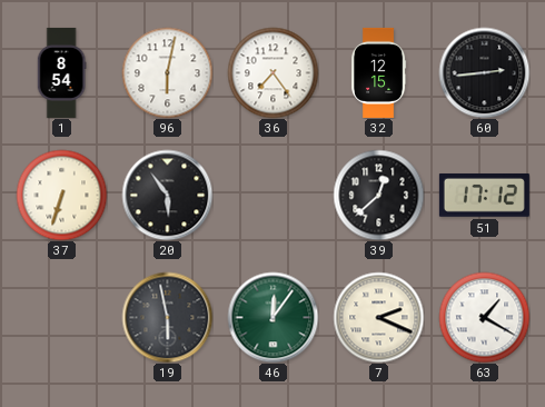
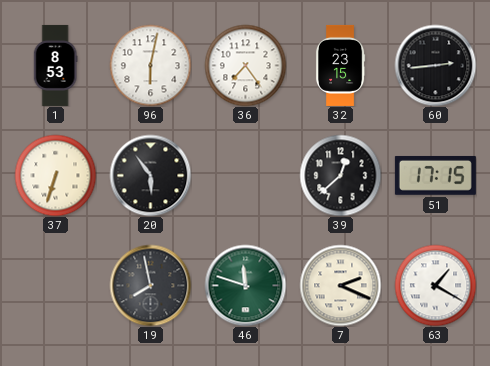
1: 8:54 -> 8:53
32: 12:15 -> 23:15
51: 17:12 -> 17:15
19: 5:58 -> 7:58
46: 12:06 -> 11:48
